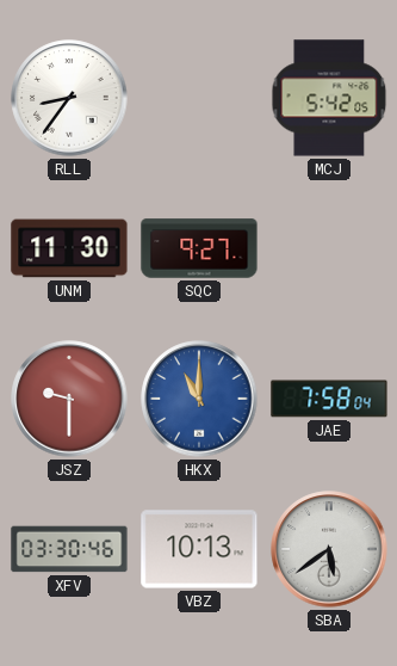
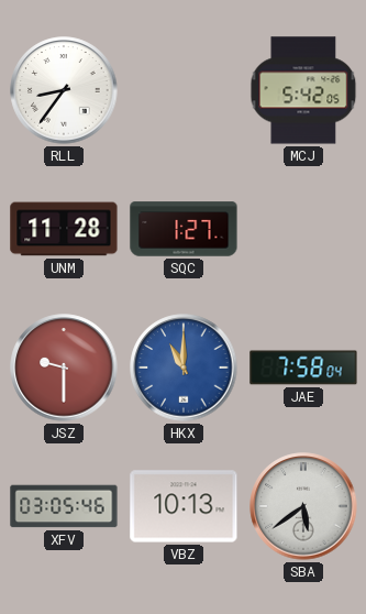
UNM: 11:30 -> 11:28
SQC: 9:27 -> 1:27
XFV: 03:30 -> 03:05
